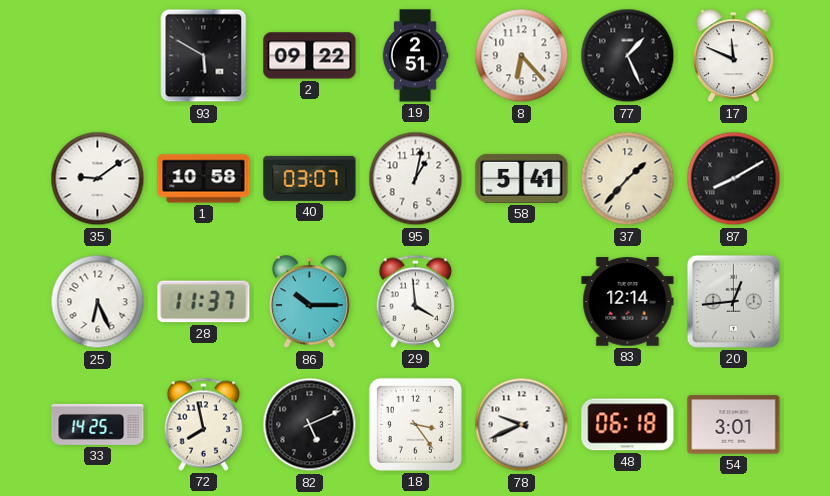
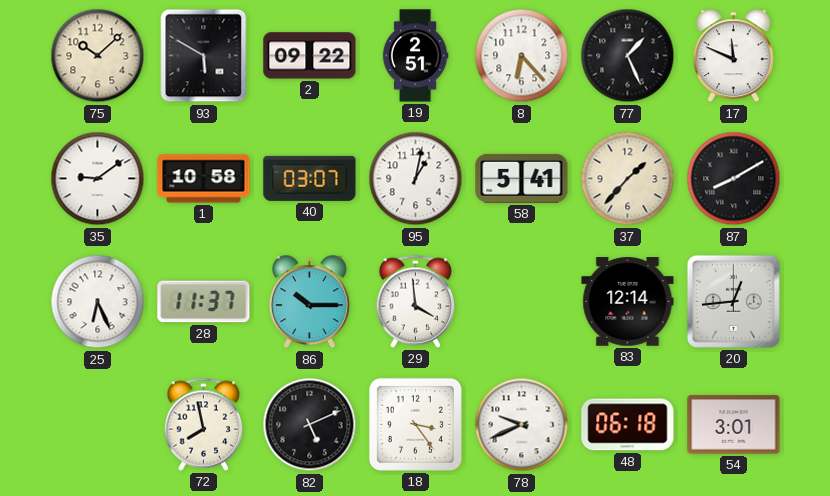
75: none -> 10:08
33: 14:25 -> none
